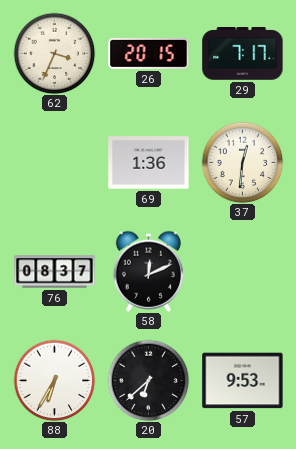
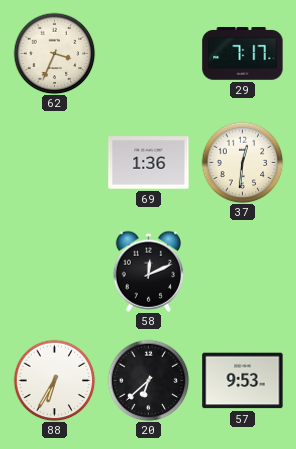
26: 20:15 -> none
76: 08:37 -> none
